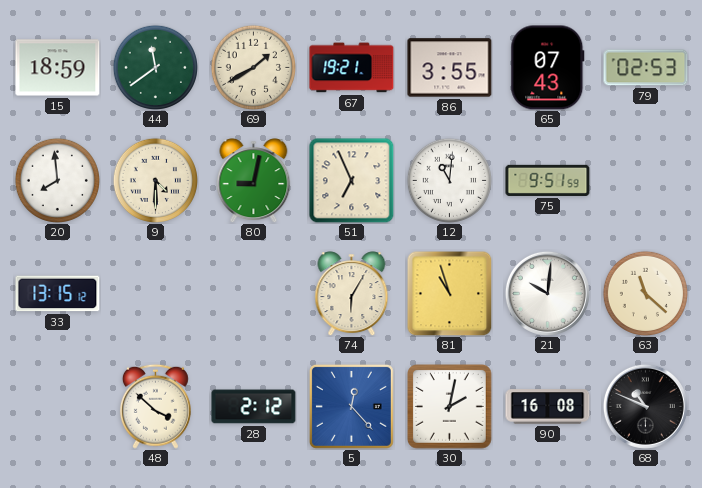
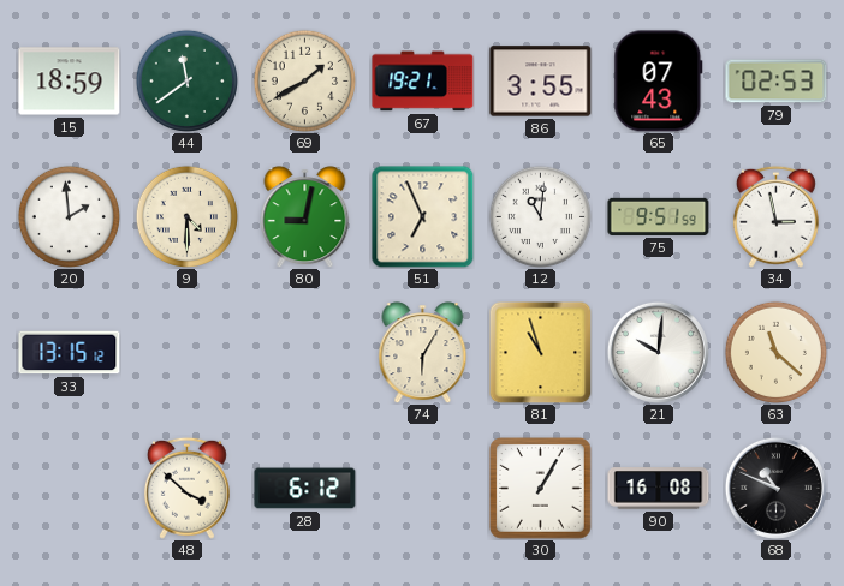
20: 7:59 -> 1:59
34: none -> 2:58
28: 2:12 -> 6:12
5: 12:23 -> none
30: 2:02 -> 1:05
